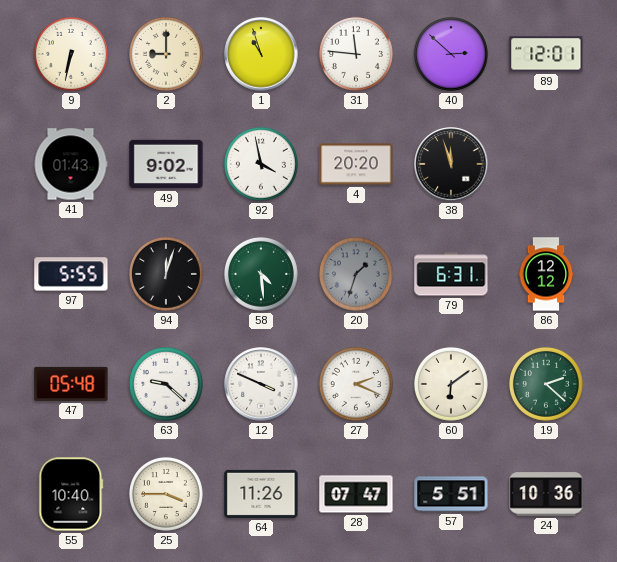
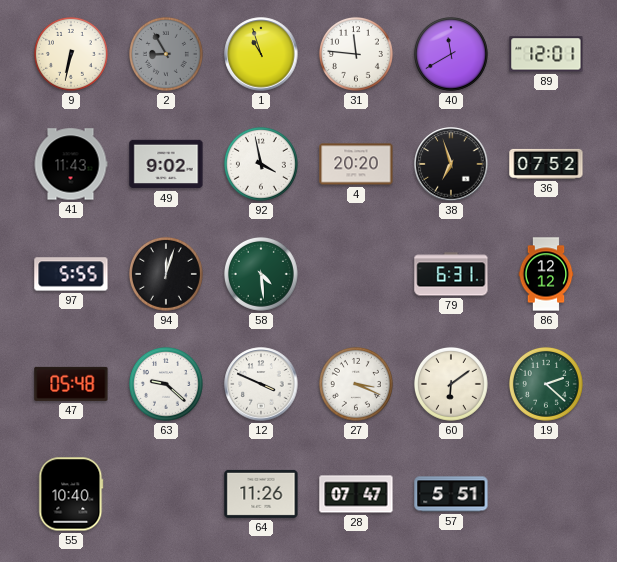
2: 9:00 -> 8:55
2 dial: cream -> grey
40: 2:52 -> 11:40
41: 01:43 -> 11:43
38: 11:57 -> 6:57
36: none -> 07:52
20: 1:33 -> none
27: 2:19 -> 3:19
25: 3:45 -> none
24: 10:36 -> none
